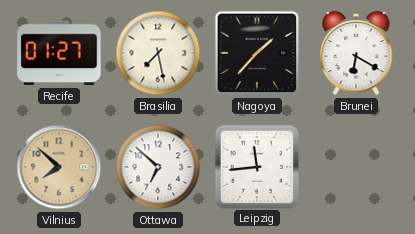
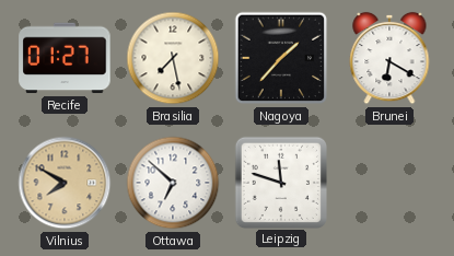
Vilnius: 7:52 -> 7:50
Leipzig: 11:44 -> 11:48
